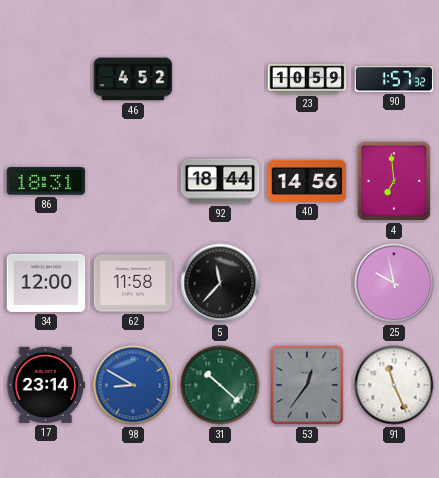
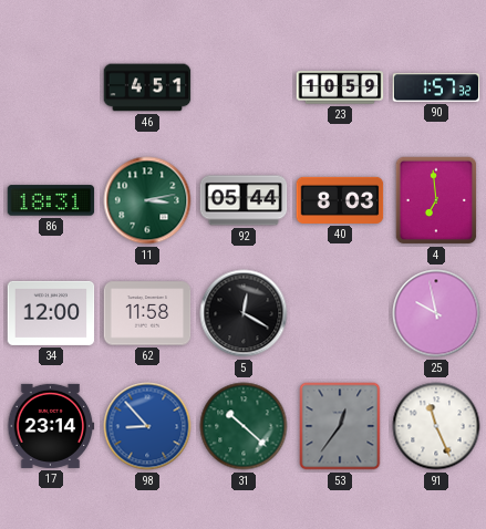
46: 4:52 -> 4:51
11: none -> 3:13
92: 18:44 -> 05:44
40: 14:56 -> 8:03
5: 11:37 -> 12:20
98: 8:50 -> 8:53
